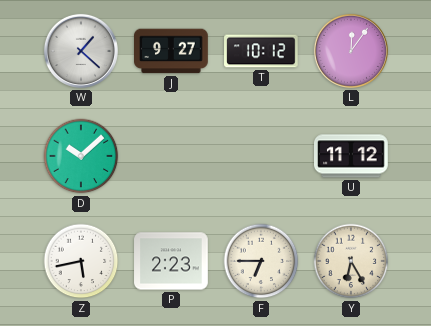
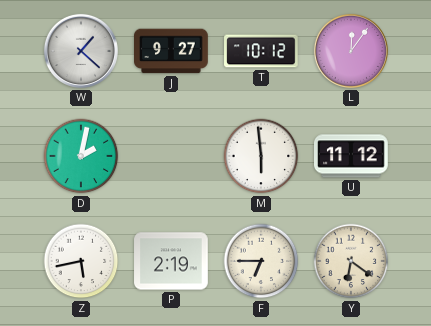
D: 10:08 -> 2:02
M: none -> 5:59
P: 2:23 -> 2:19
Y: 6:25 -> 6:21
